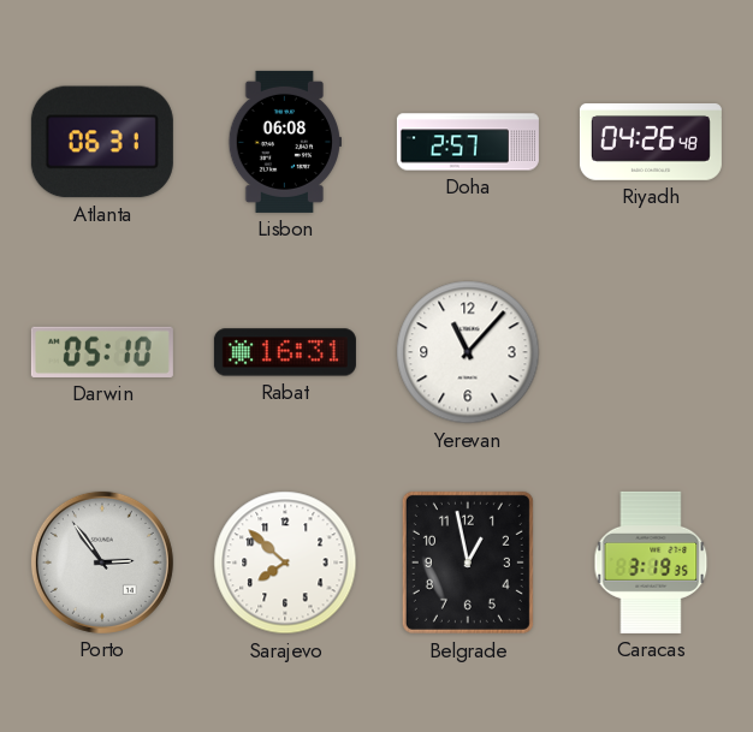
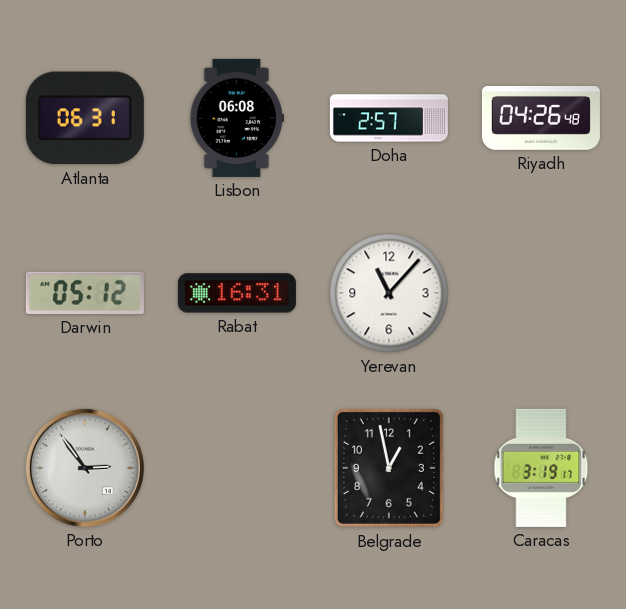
Darwin: 05:10 -> 05:12
Sarajevo: 7:52 -> none
Caracas: 3:19:35 -> 3:19:17
